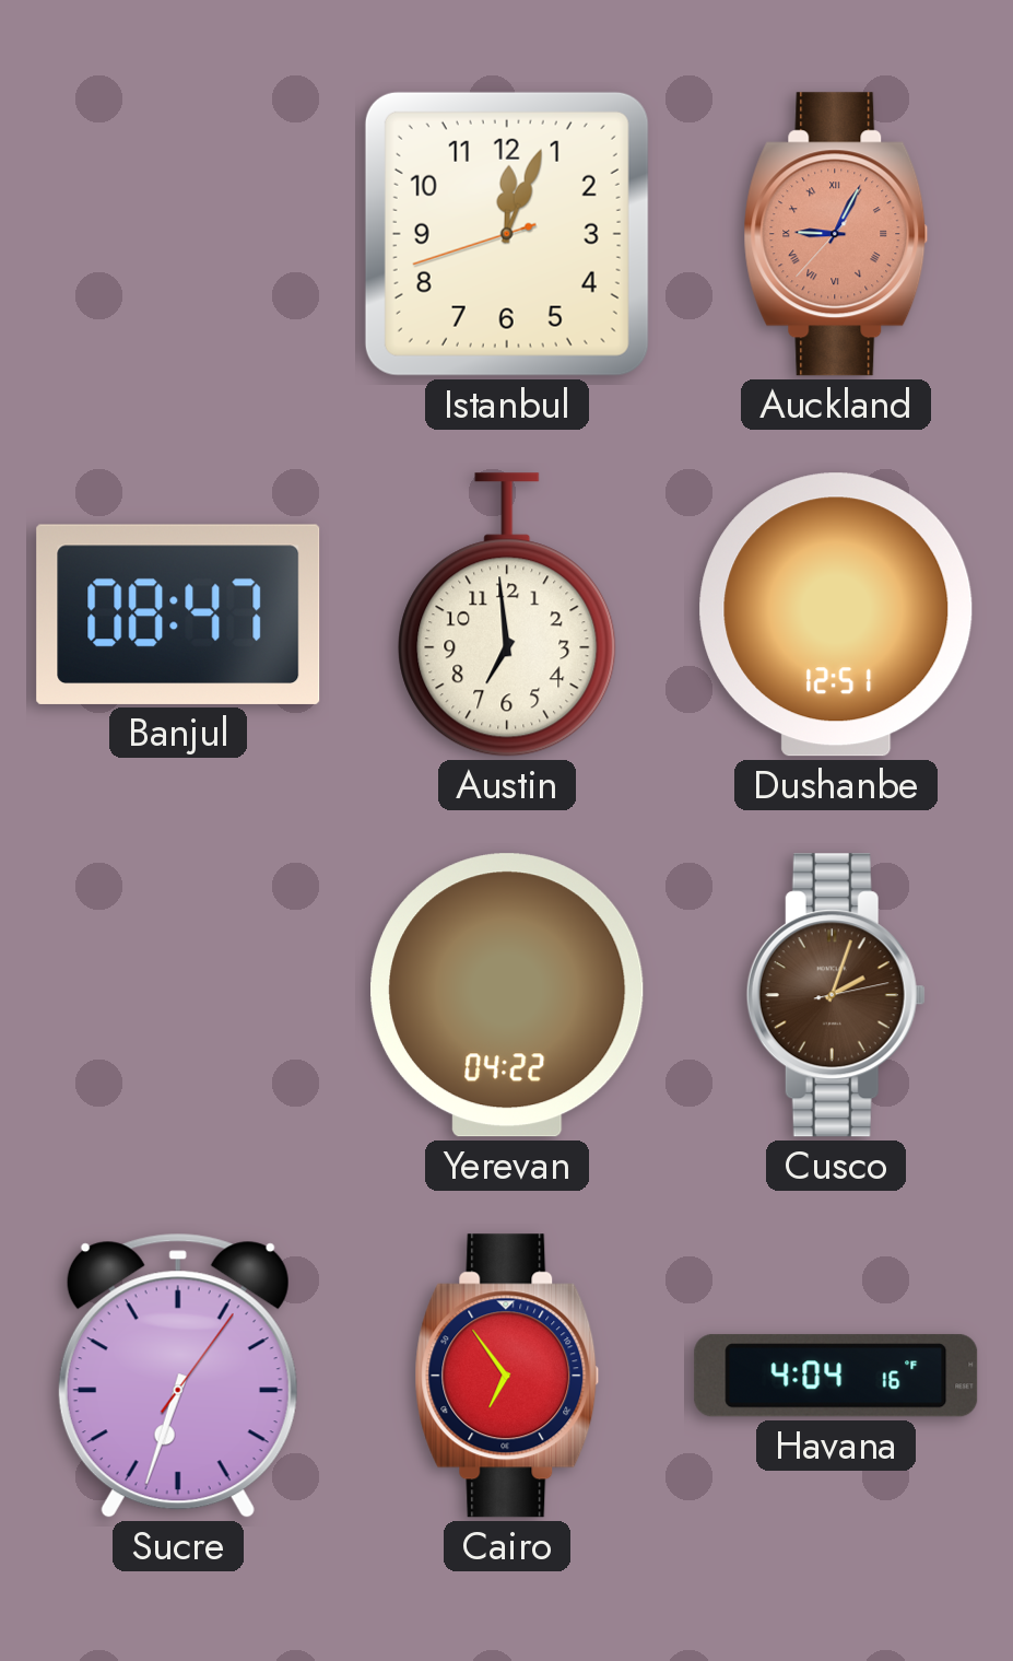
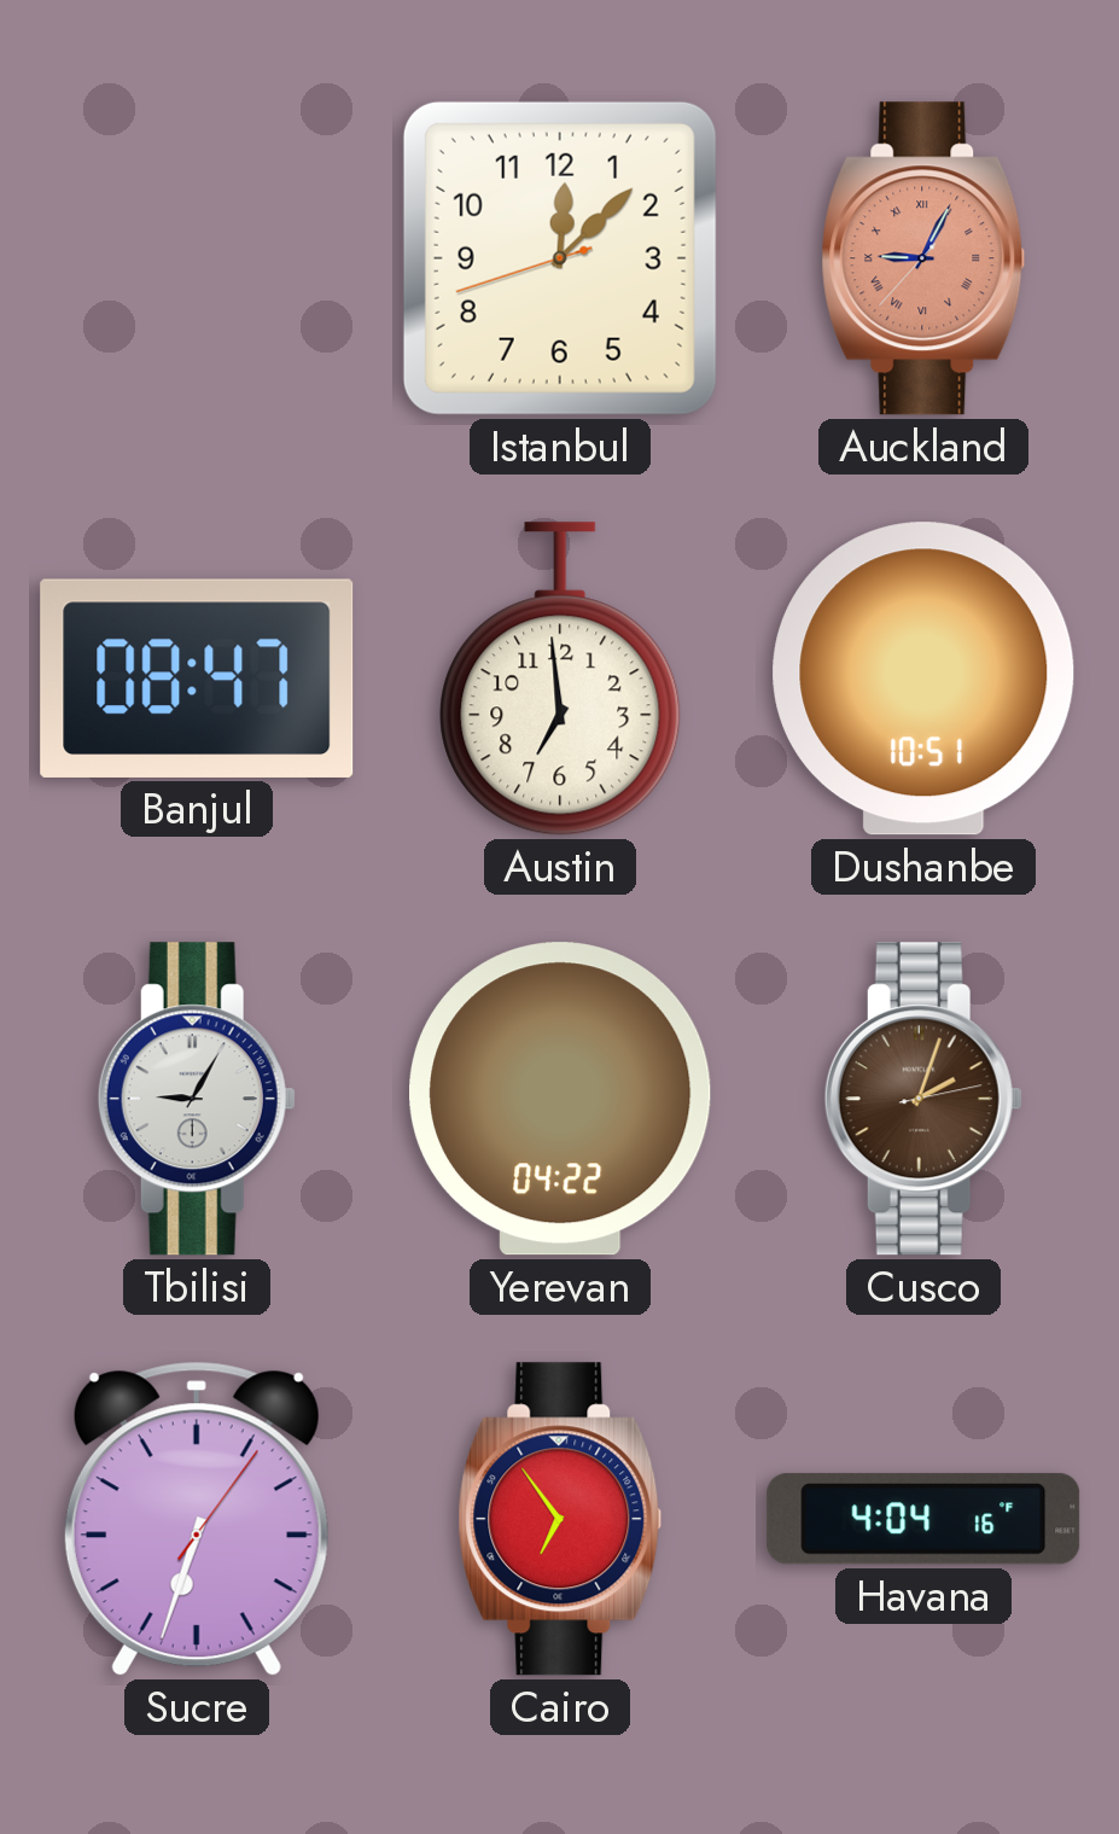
Istanbul: 12:03 -> 12:07
Dushanbe: 12:51 -> 10:51
Tbilisi: none -> 9:05
